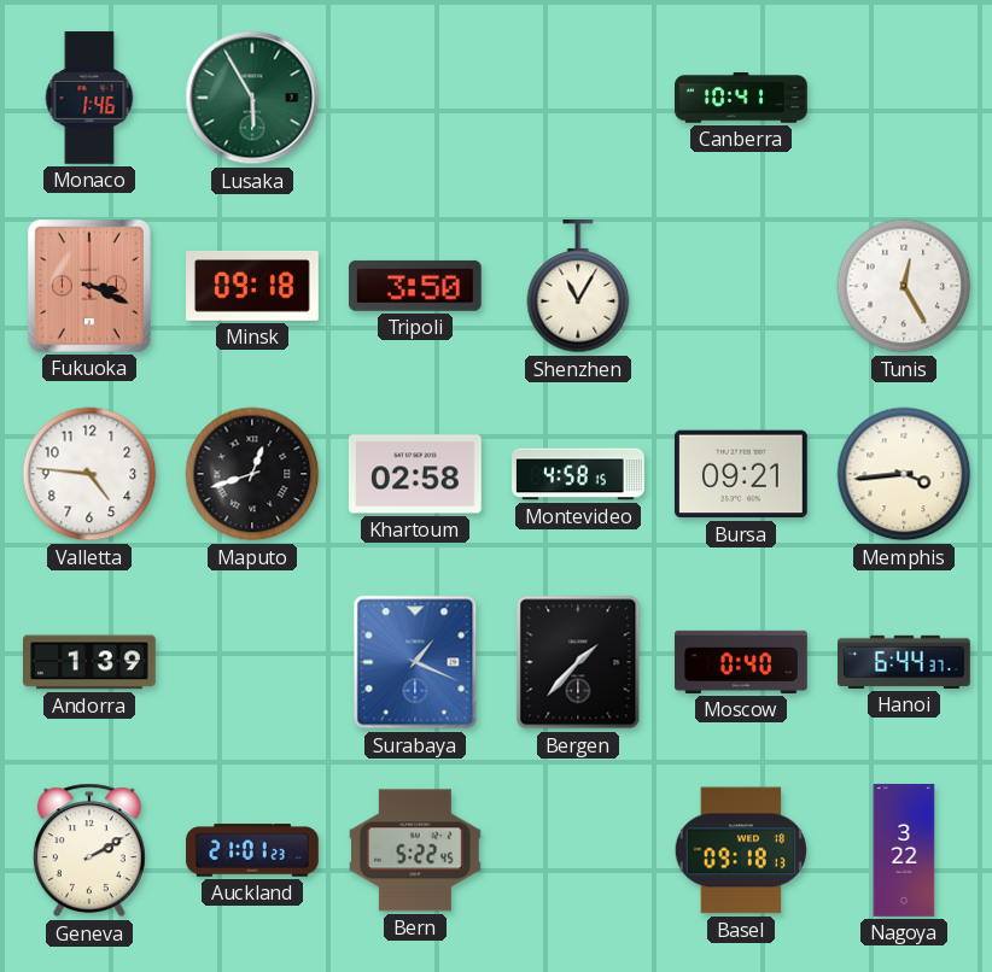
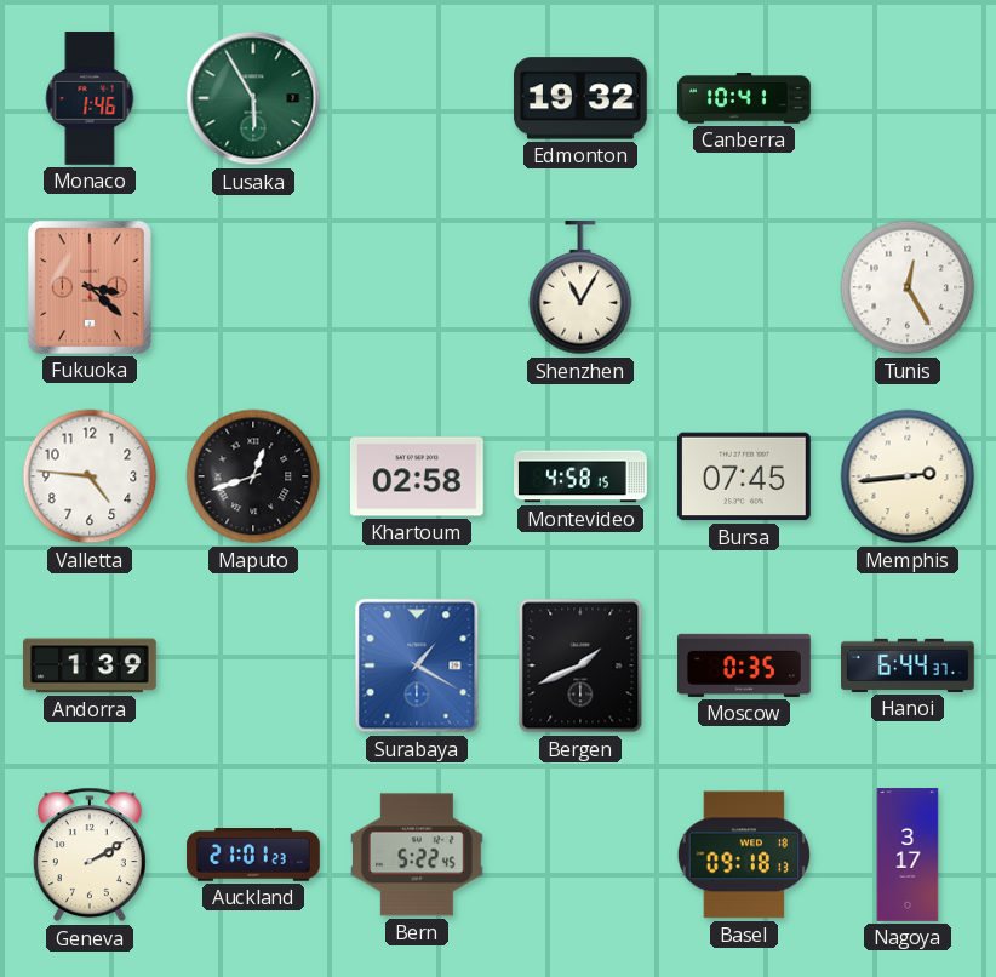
Edmonton: none -> 19:32
Fukuoka: 3:19 -> 3:22
Minsk: 09:18 -> none
Tripoli: 3:50 -> none
Bursa: 09:21 -> 07:45
Memphis: 3:44 -> 2:44
Surabaya: 1:19 -> 1:20
Bergen: 1:37 -> 1:41
Moscow: 0:40 -> 0:35
Nagoya: 3:22 -> 3:17
